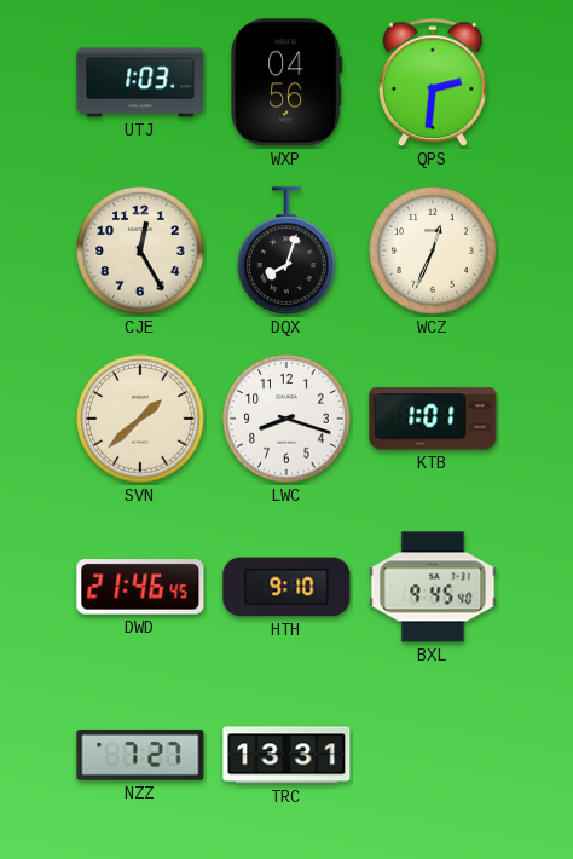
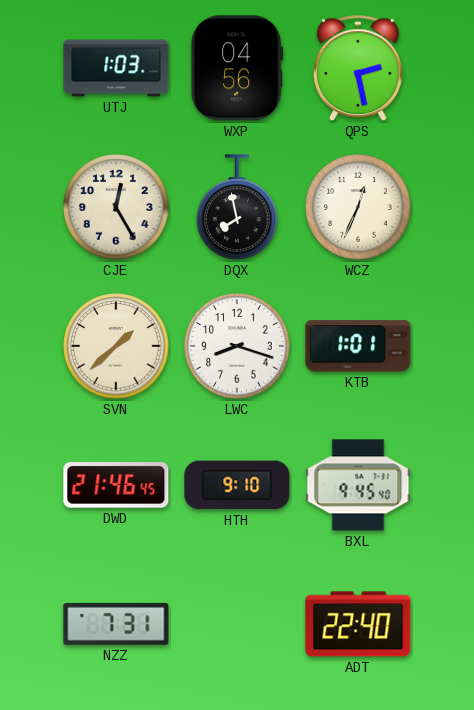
QPS: 2:31 -> 2:28
DQX: 8:03 -> 7:58
NZZ: 7:27 -> 7:31
TRC: 13:31 -> none
ADT: none -> 22:40
